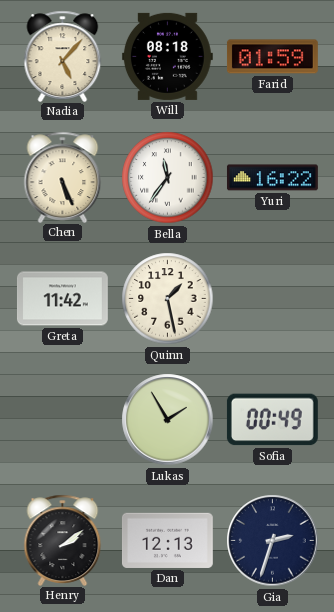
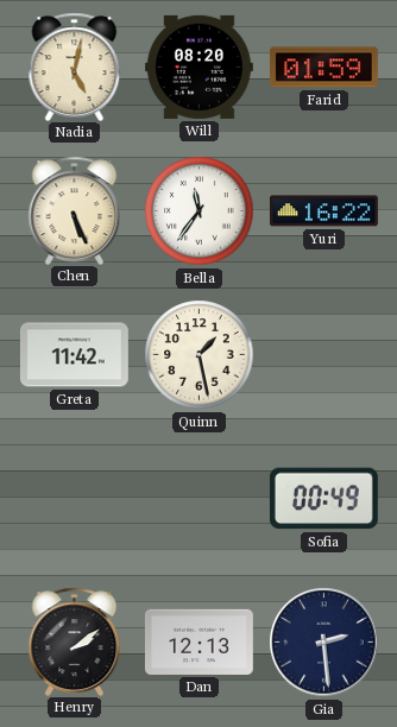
Nadia: 5:07 -> 5:02
Will: 08:18 -> 08:20
Lukas: 1:55 -> none
Gia: 2:33 -> 2:29
